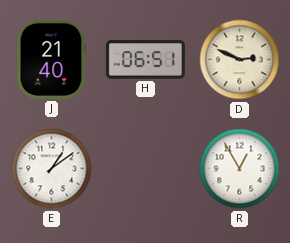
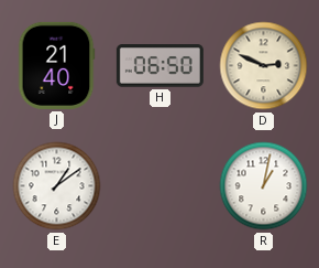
H: 06:51 -> 06:50
R: 12:55 -> 1:02
